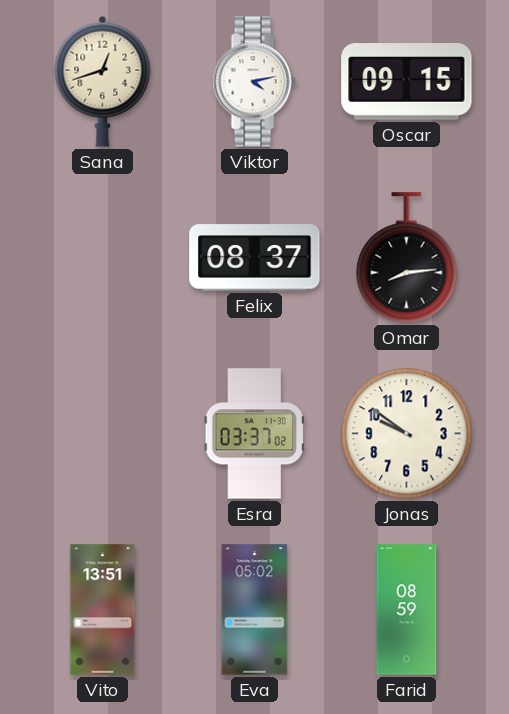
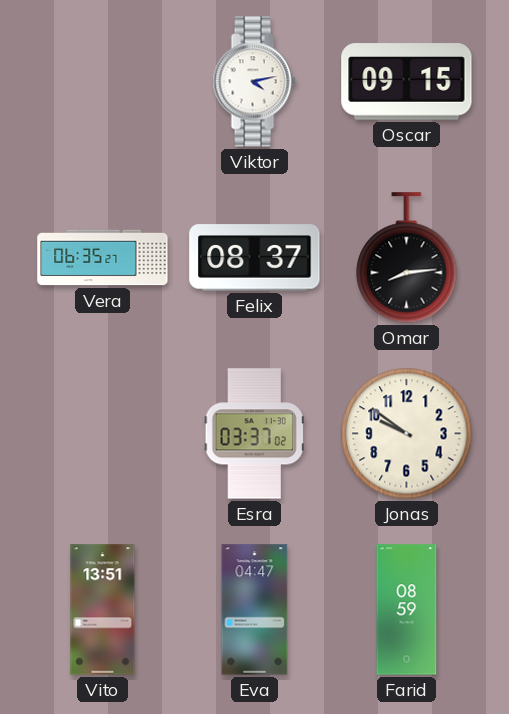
Sana: 12:42 -> none
Vera: none -> 06:35
Eva: 05:02 -> 04:47
